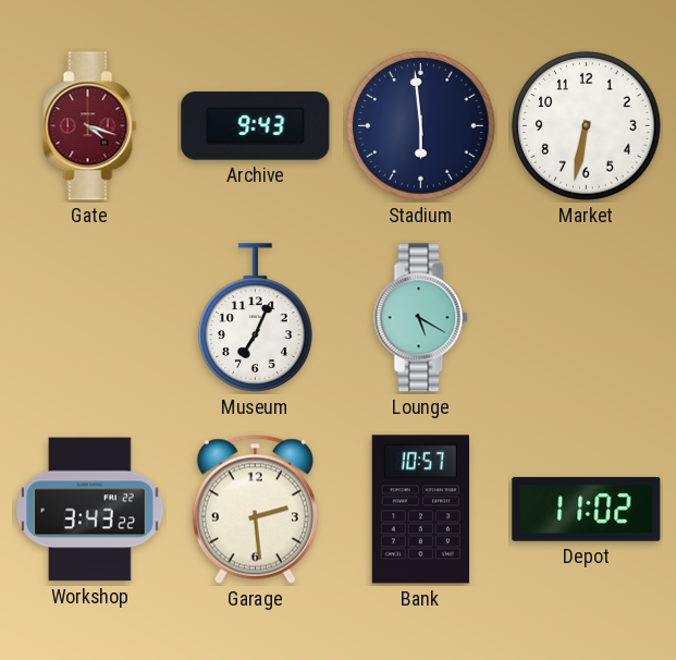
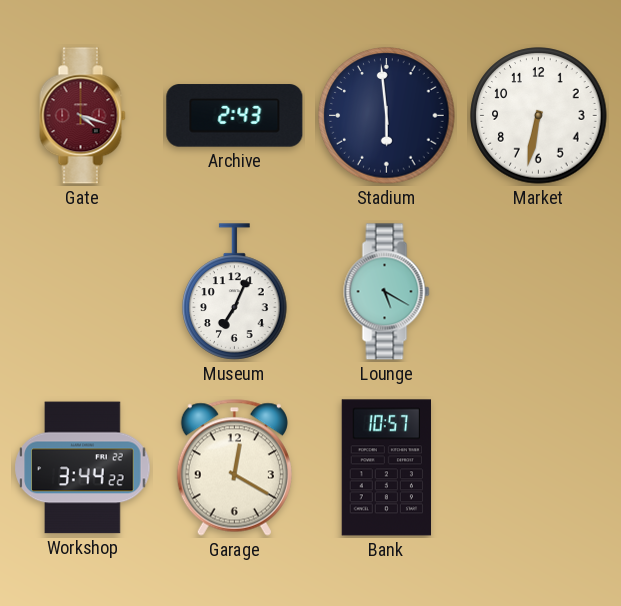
Archive: 9:43 -> 2:43
Workshop: 3:43 -> 3:44
Garage: 2:29 -> 12:20
Depot: 11:02 -> none
